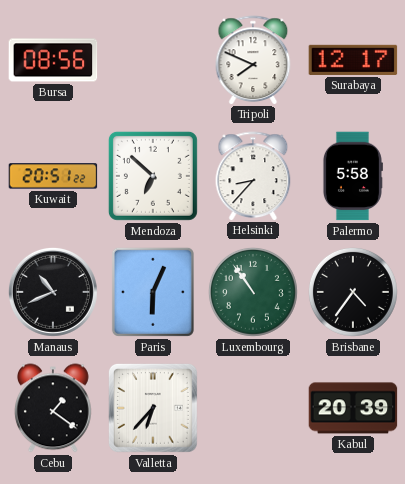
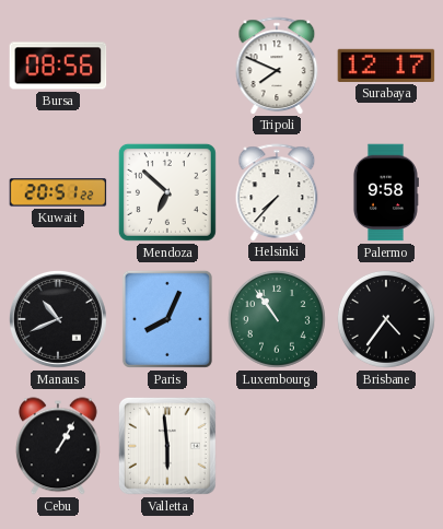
Helsinki: 8:37 -> 7:37
Palermo: 5:58 -> 9:58
Paris: 6:04 -> 8:04
Cebu: 1:21 -> 1:05
Valletta: 6:37 -> 5:59
Kabul: 20:39 -> none
